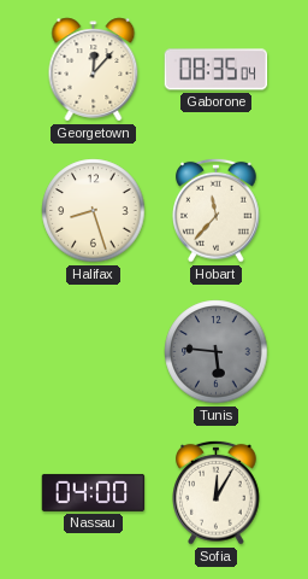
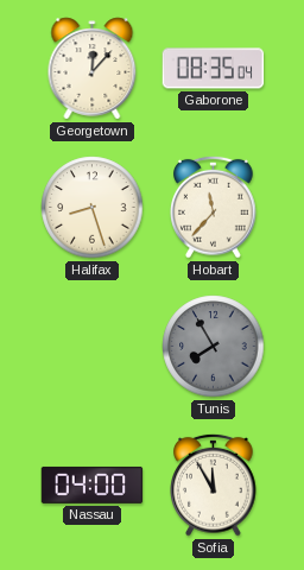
Tunis: 5:46 -> 7:55
Sofia: 12:05 -> 11:55
